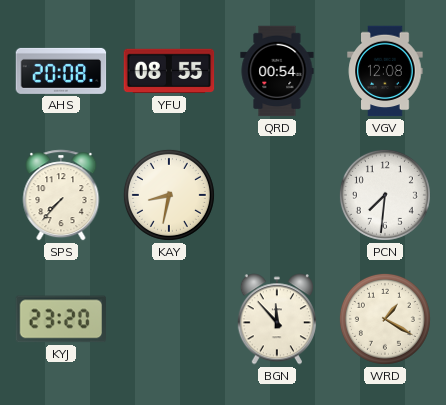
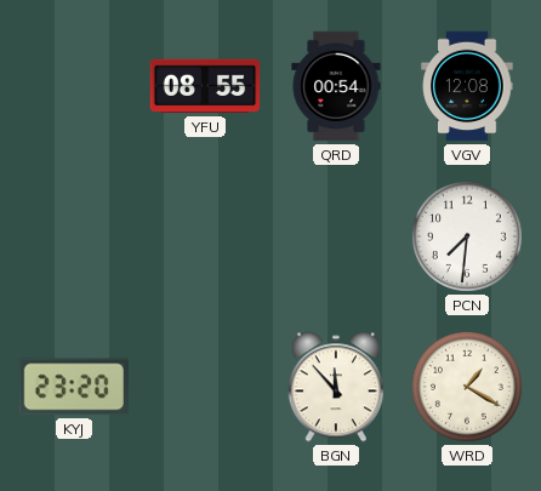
AHS: 20:08 -> none
SPS: 7:37 -> none
KAY: 8:32 -> none
